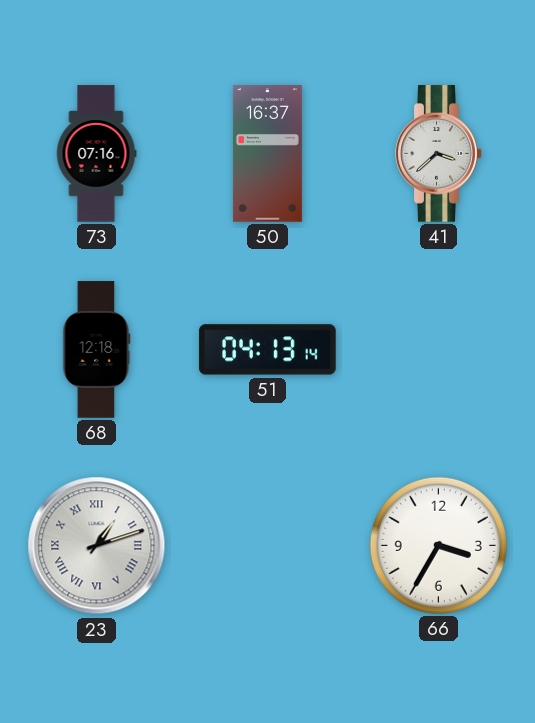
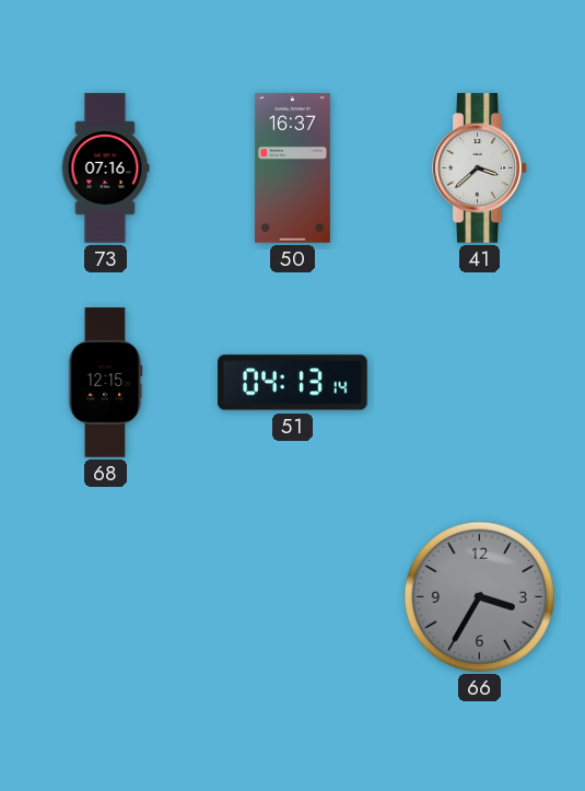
68: 12:18 -> 12:15
23: 1:12 -> none
66 dial: white -> grey
